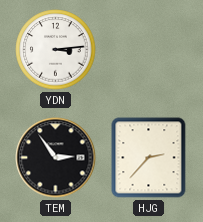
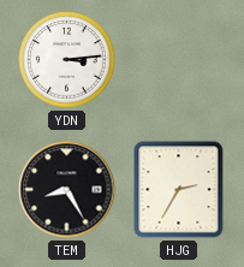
TEM: 2:54 -> 8:25
HJG: 2:37 -> 2:35
